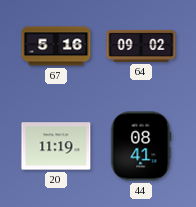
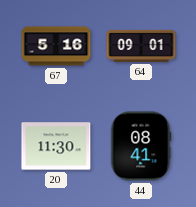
64: 09:02 -> 09:01
20: 11:19 -> 11:30
